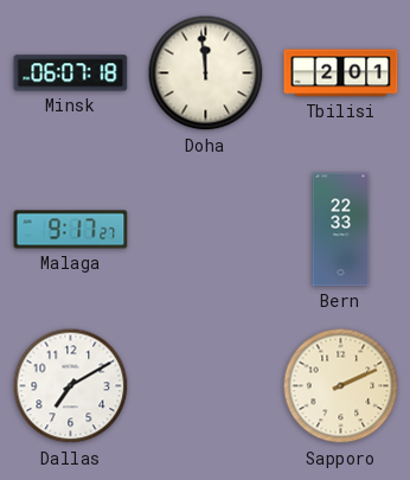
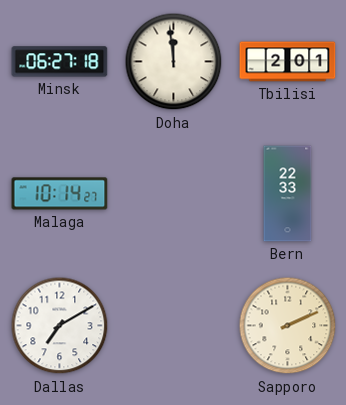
Minsk: 06:07 -> 06:27
Malaga: 9:17 -> 10:14
